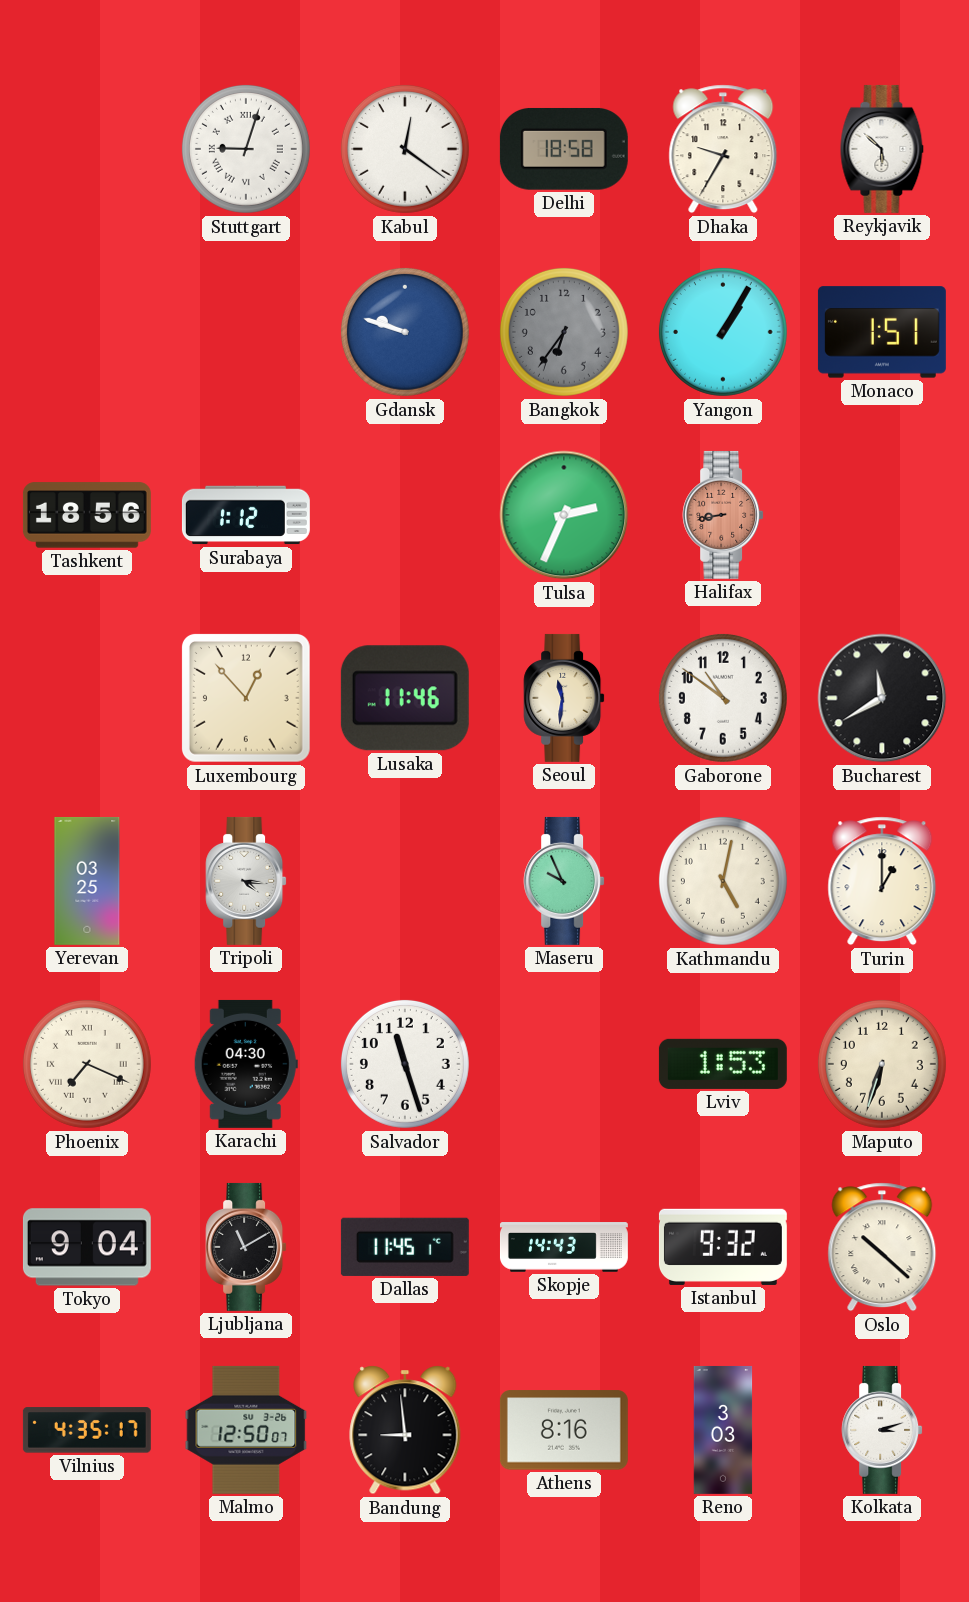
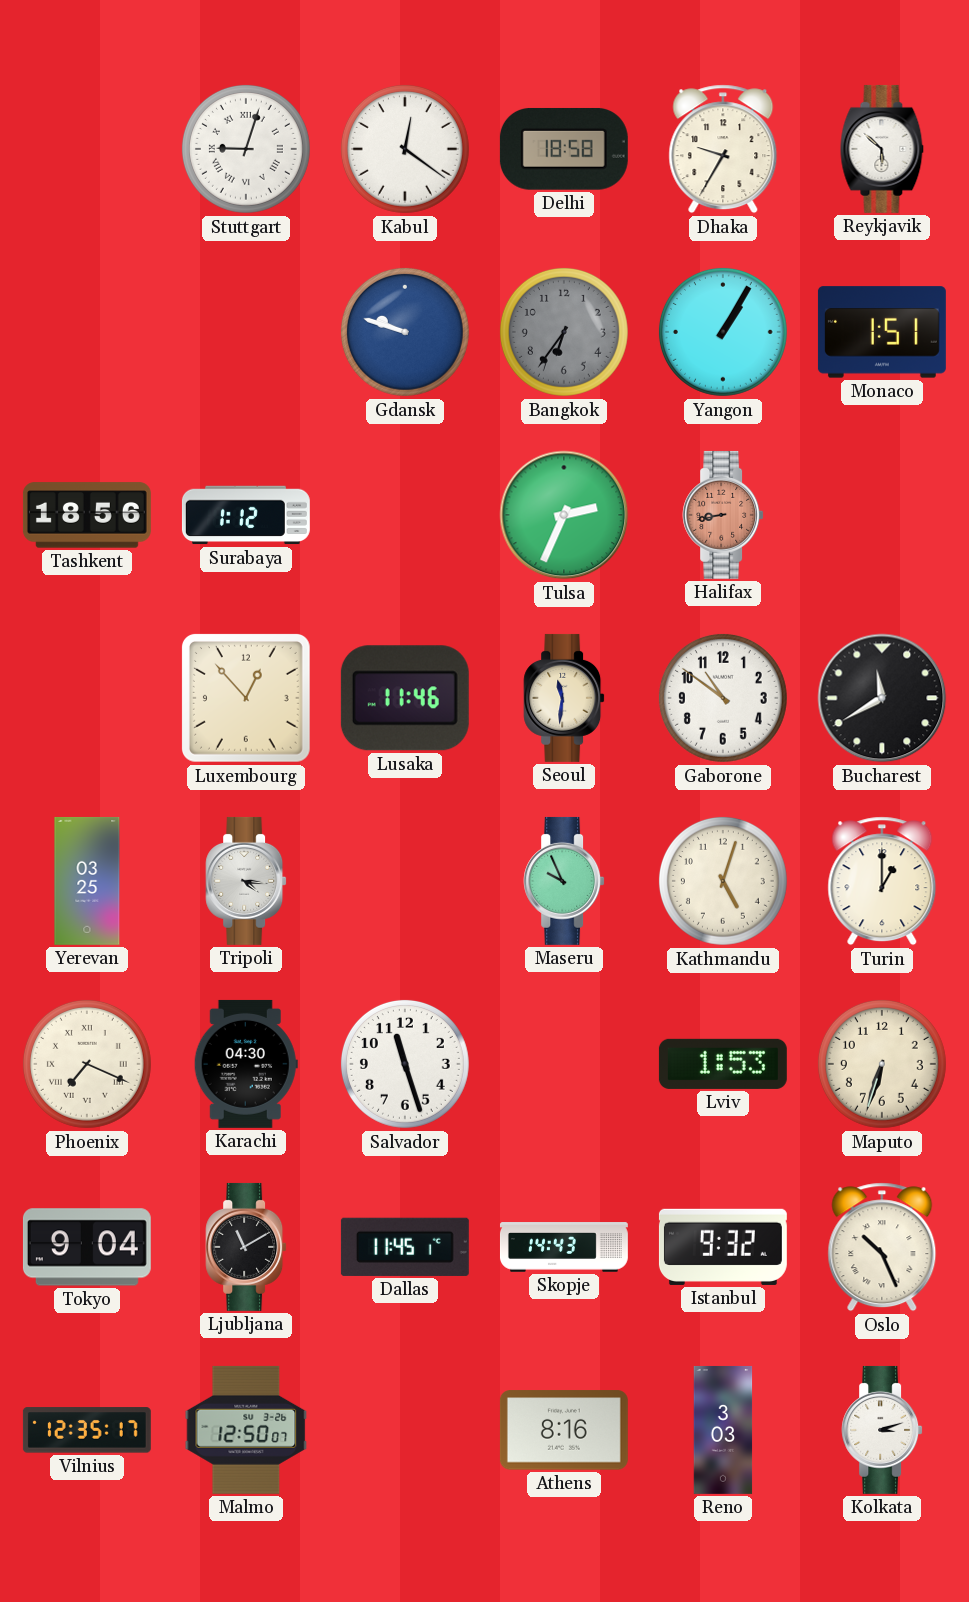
Kathmandu: 5:02 -> 5:03
Oslo: 10:22 -> 10:26
Vilnius: 4:35 -> 12:35
Bandung: 8:59 -> none
